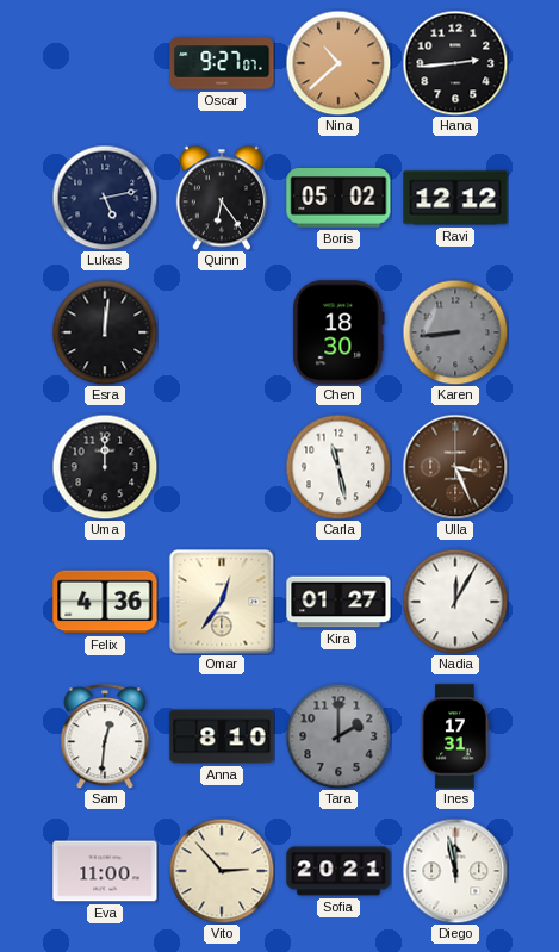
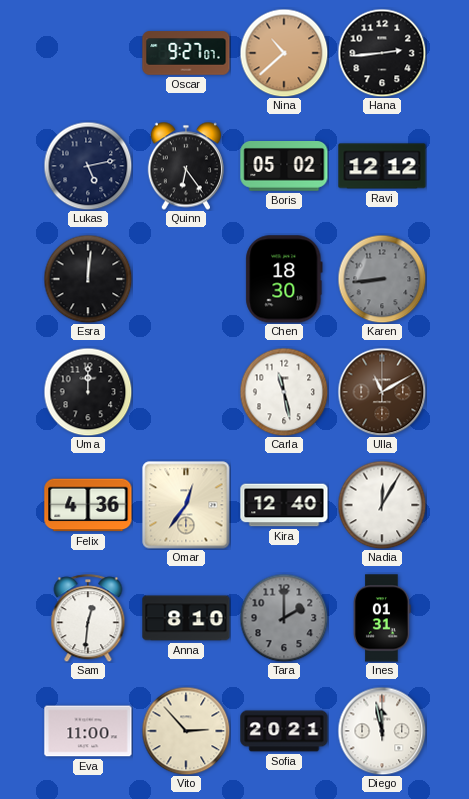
Ulla: 3:26 -> 11:10
Kira: 01:27 -> 12:40
Ines: 17:31 -> 01:31
